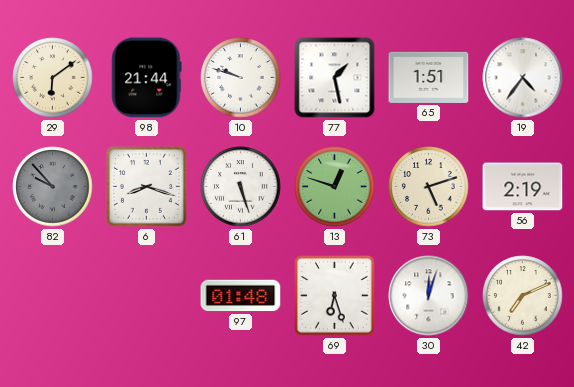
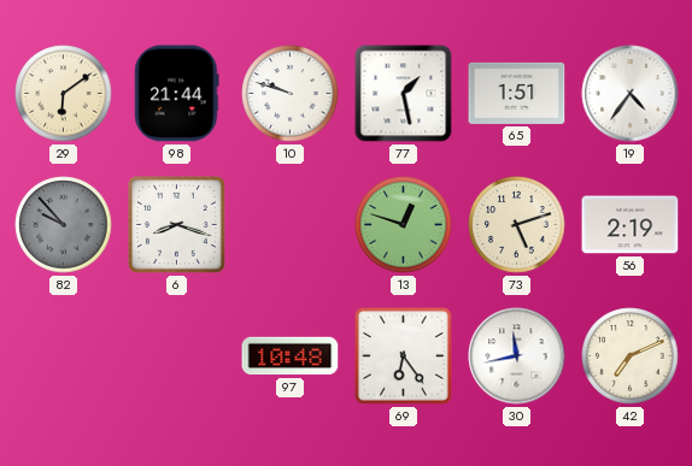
61: 5:27 -> none
97: 01:48 -> 10:48
69: 6:27 -> 6:24
30: 12:03 -> 11:43
